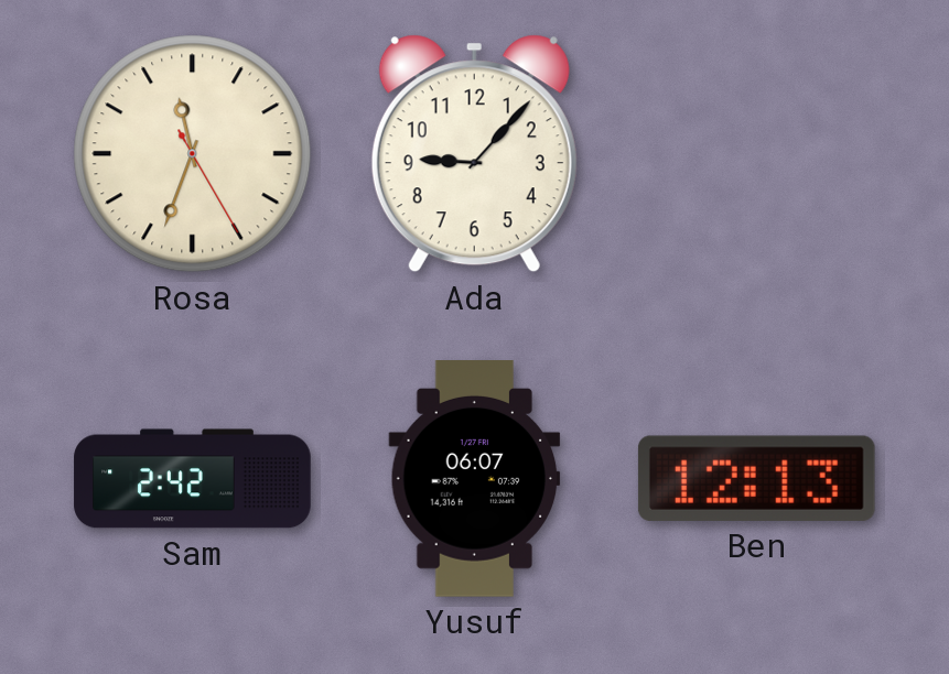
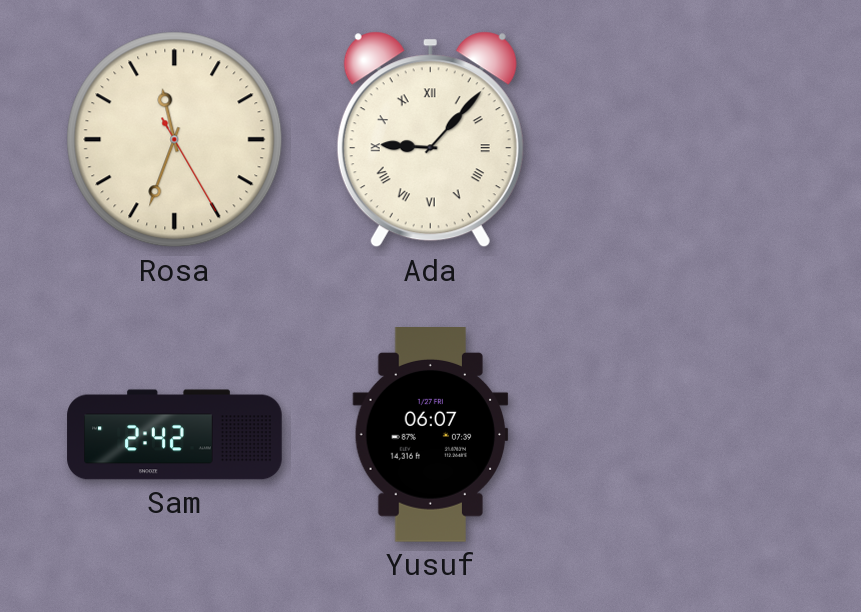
Ada numerals: Arabic -> Roman
Ben: 12:13 -> none
